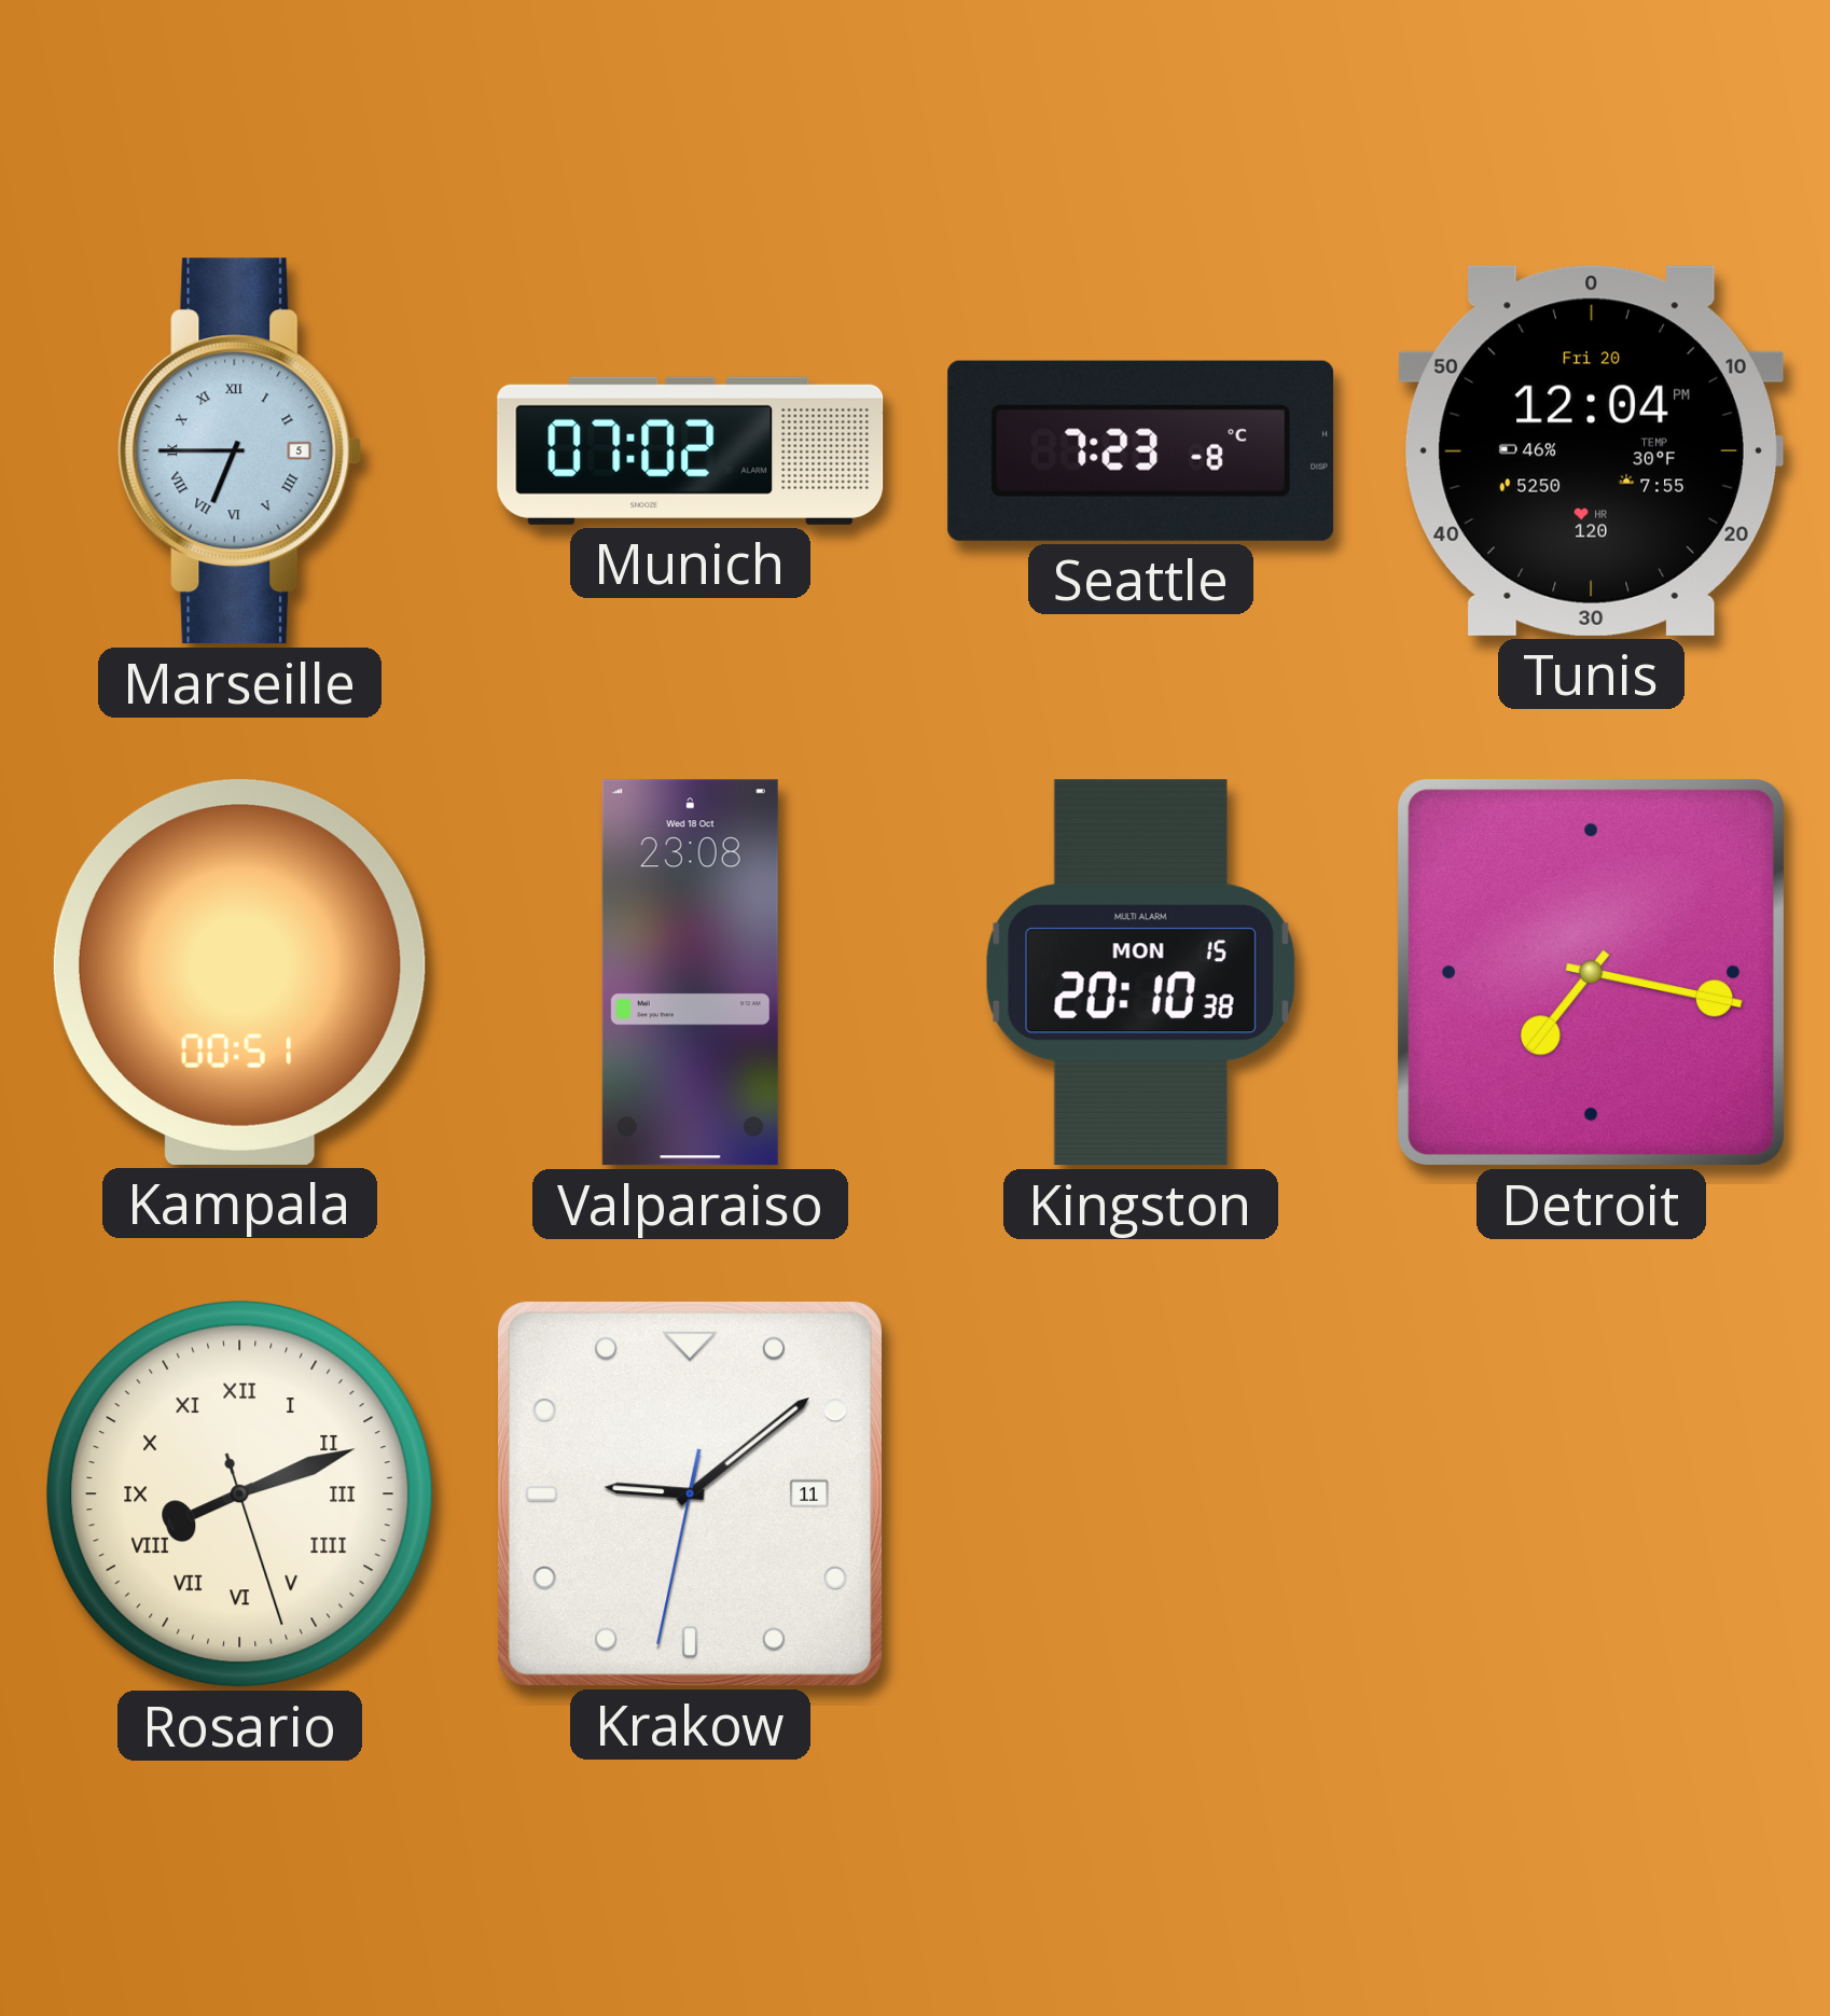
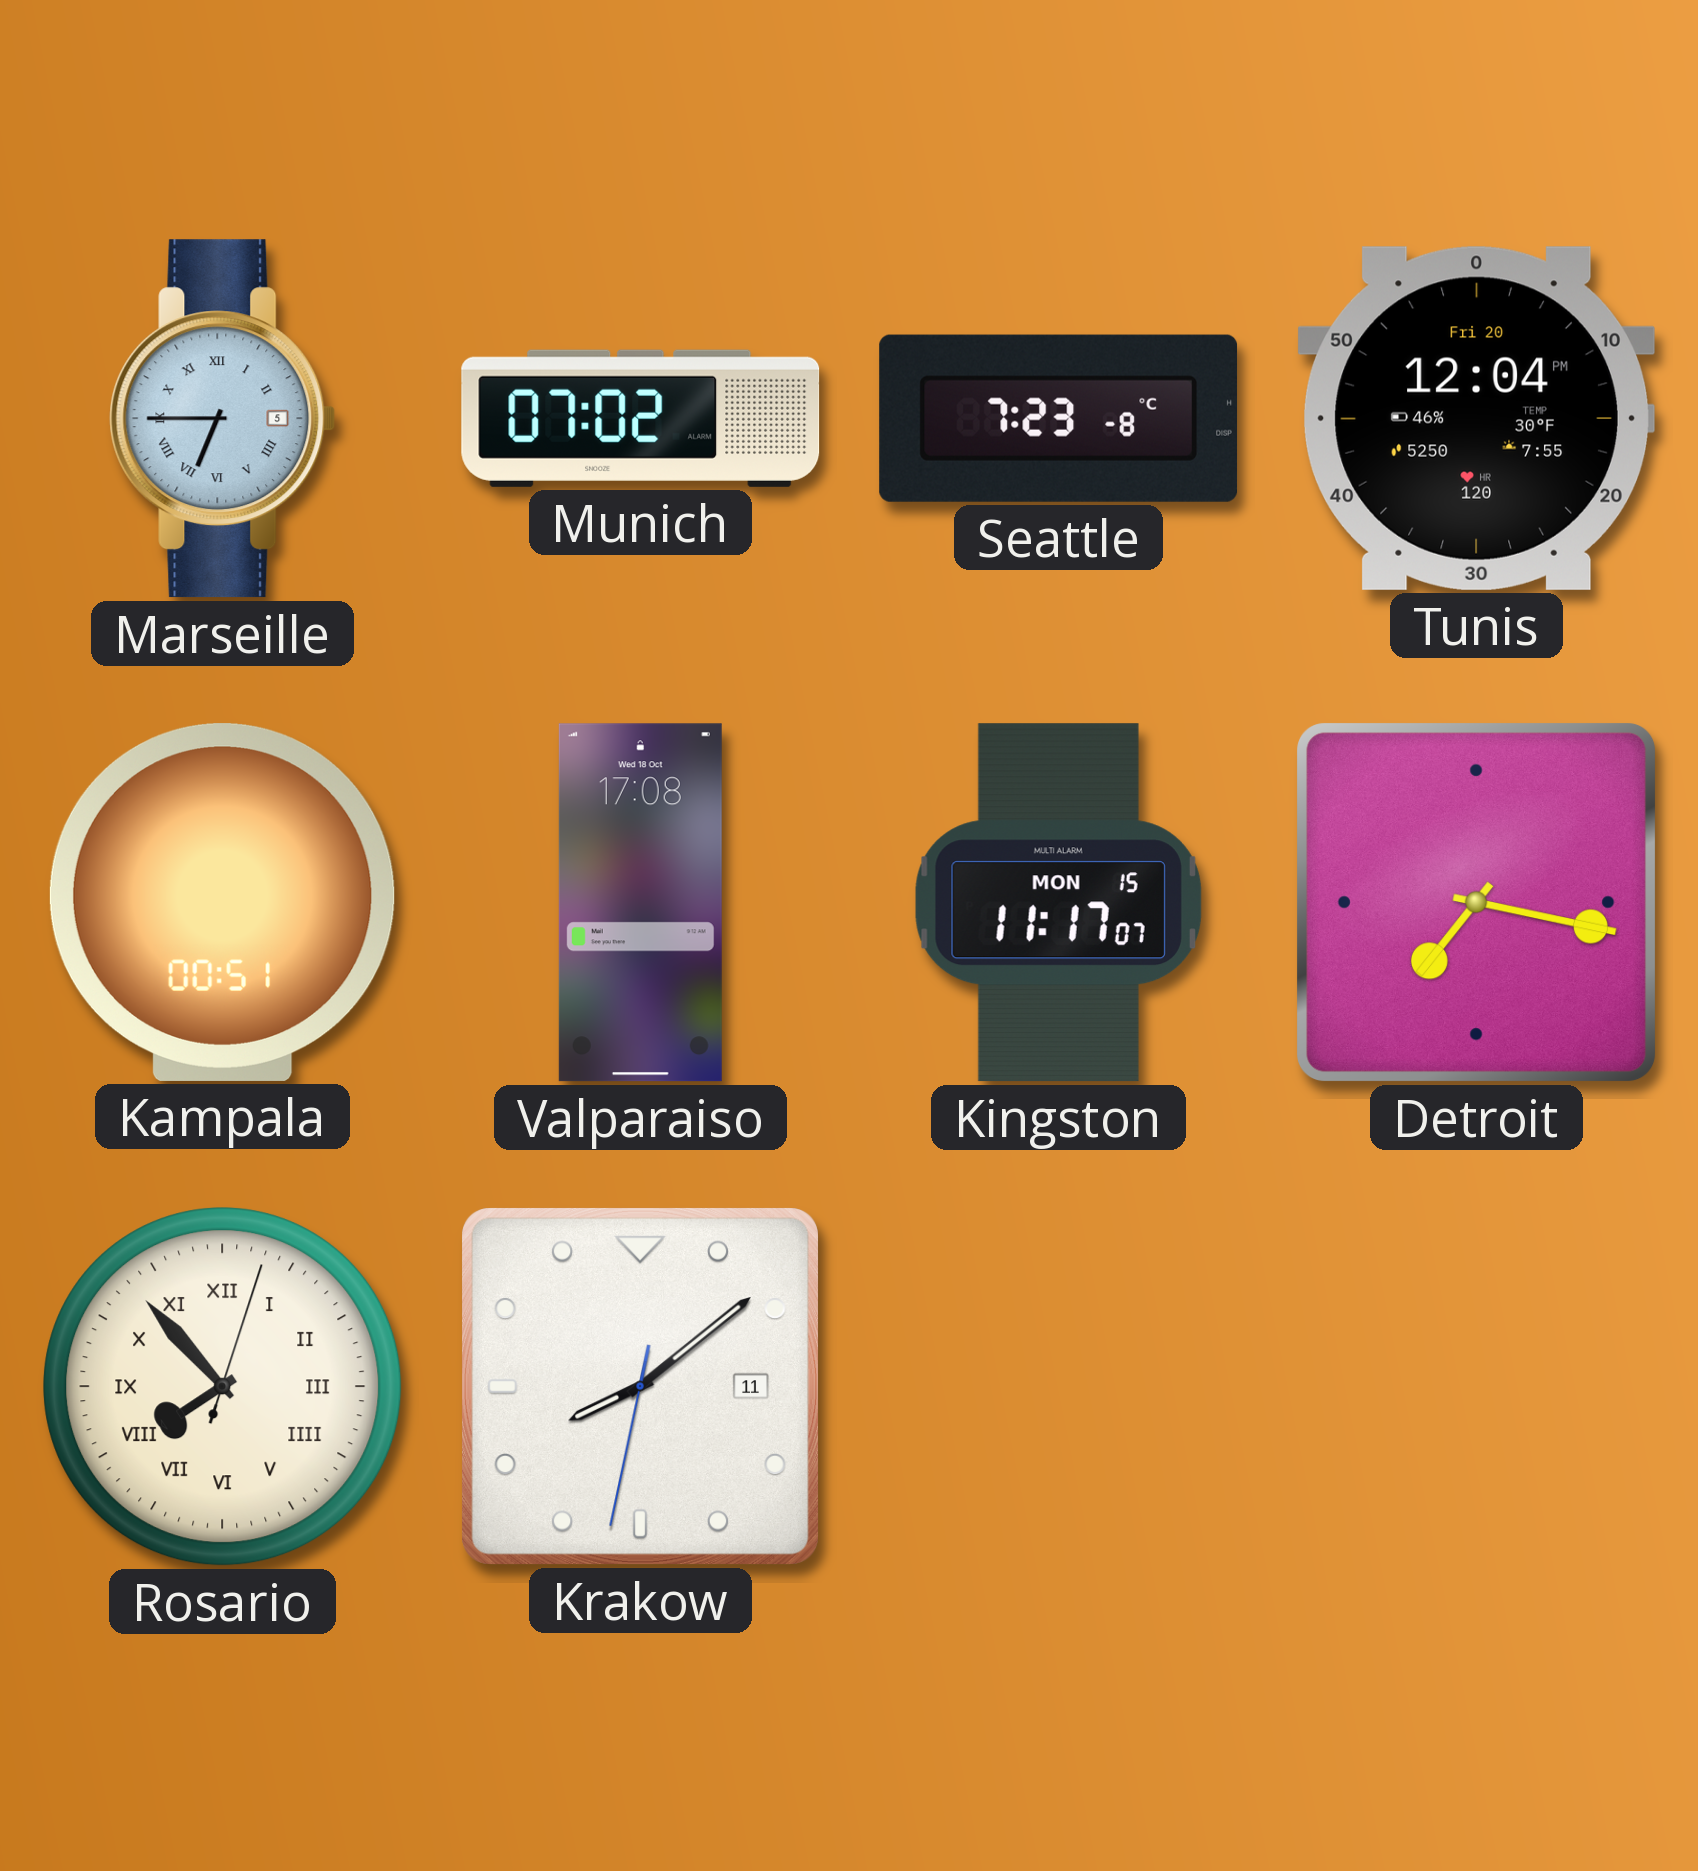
Valparaiso: 23:08 -> 17:08
Kingston: 20:10 -> 11:17
Rosario: 8:11 -> 7:53
Krakow: 9:08 -> 8:08
